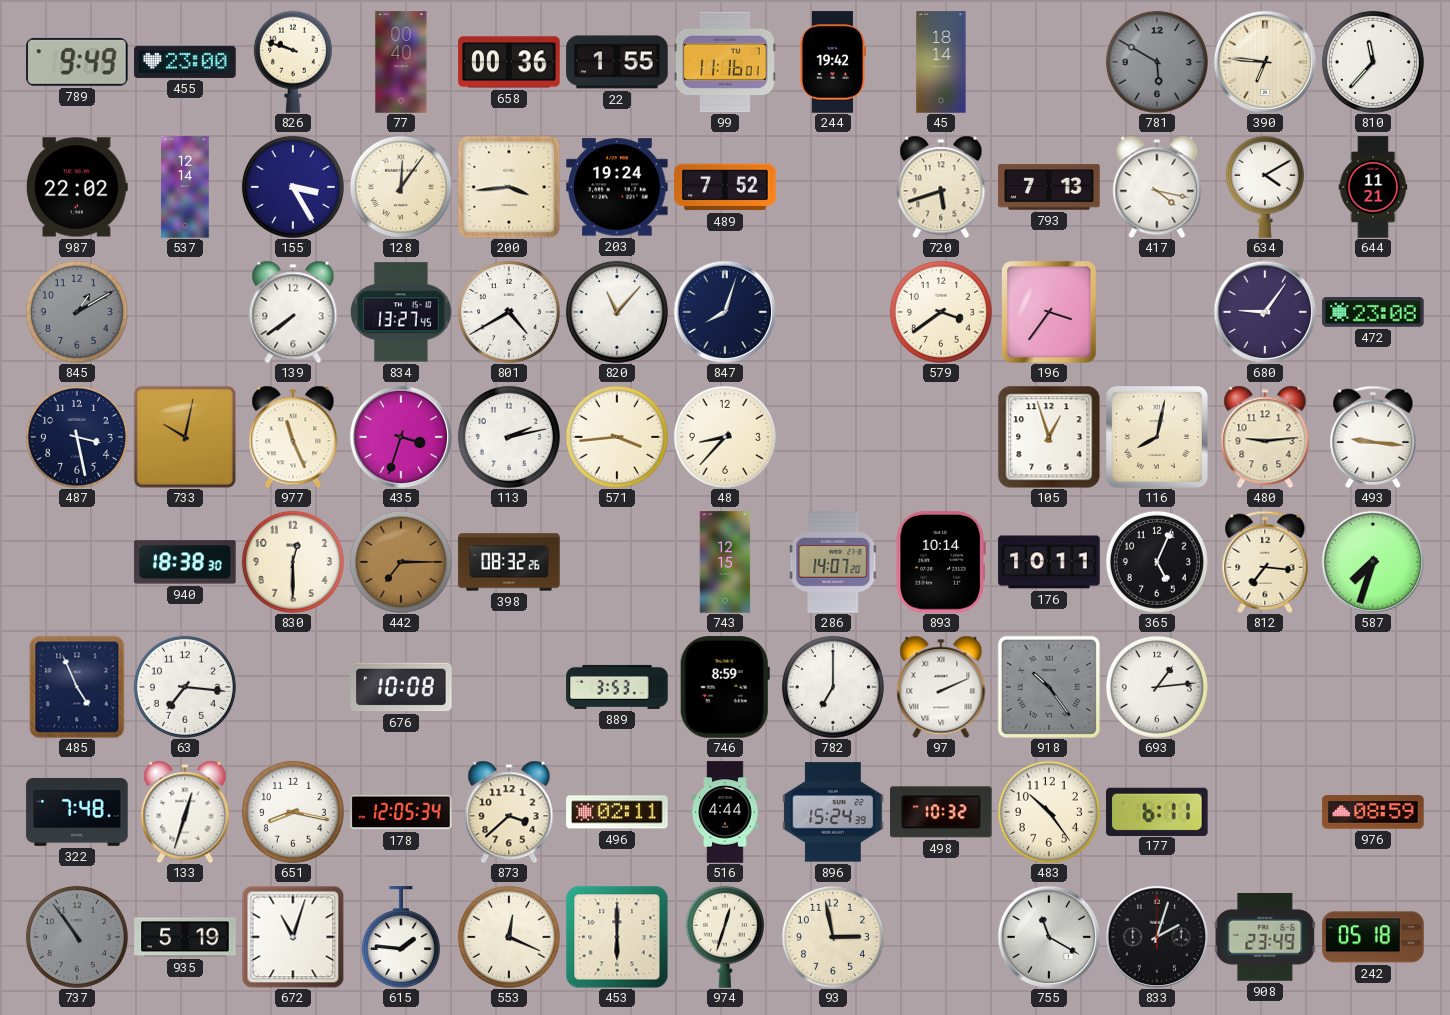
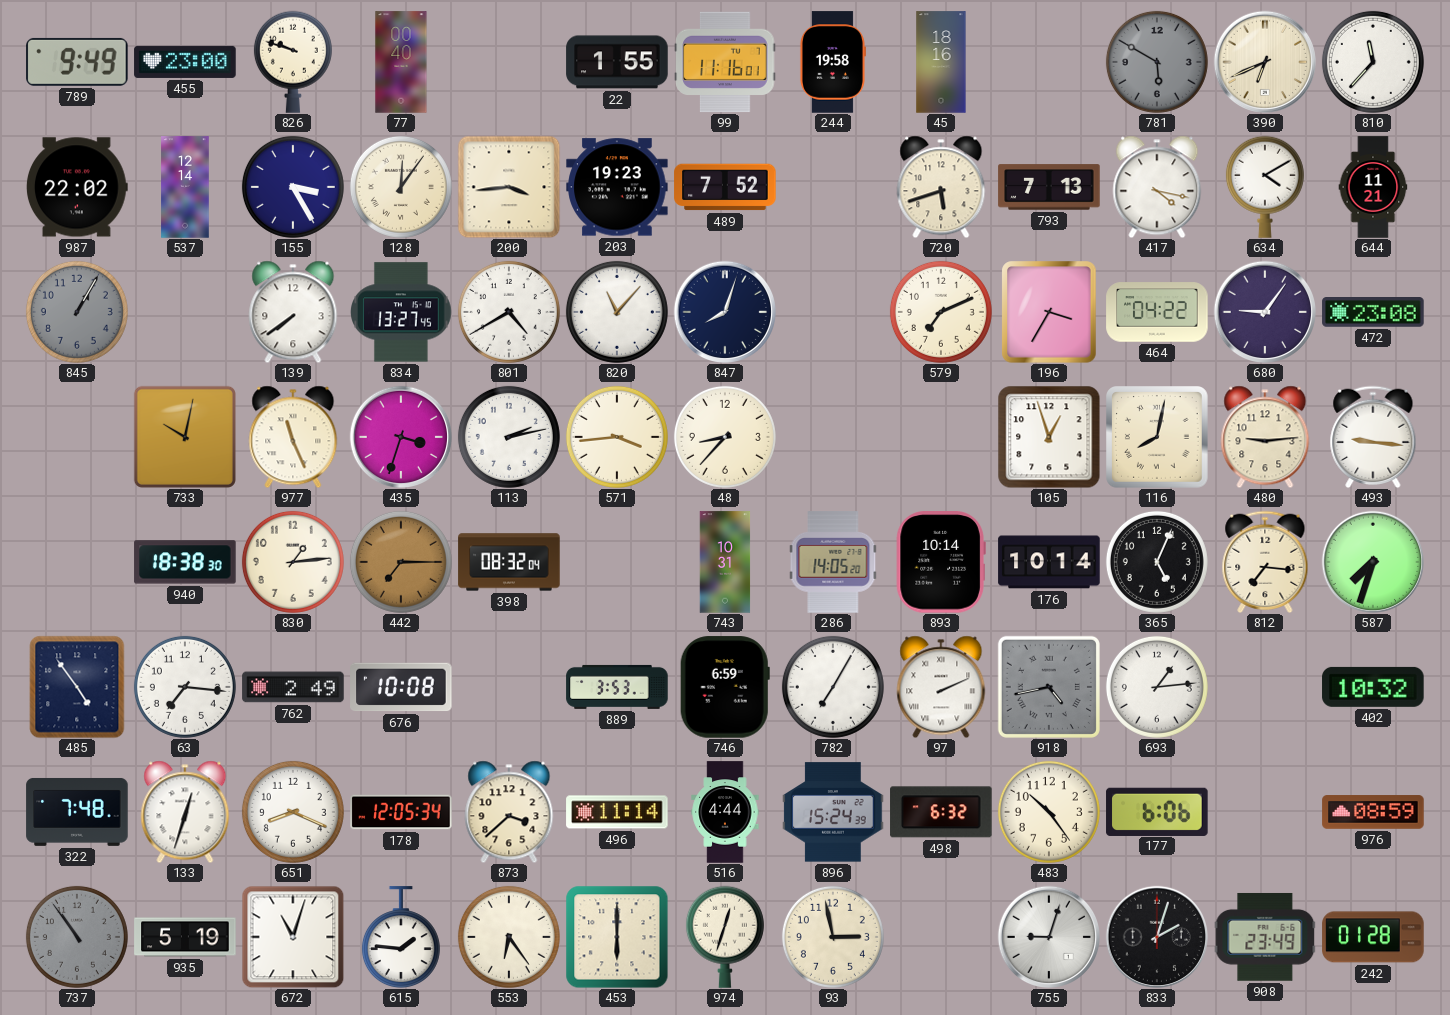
658: 00:36 -> none
244: 19:42 -> 19:58
45: 18:14 -> 18:16
390: 6:46 -> 6:41
203: 19:24 -> 19:23
845: 1:10 -> 1:05
579: 3:39 -> 7:11
196: 3:36 -> 3:35
464: none -> 04:22
487: 3:28 -> none
830: 12:30 -> 1:14
398: 08:32:26 -> 08:32:04
743: 12:15 -> 10:31
286: 14:07 -> 14:05
176: 10:11 -> 10:14
485: 4:56 -> 4:54
762: none -> 2:49
746: 8:59 -> 6:59
782: 7:00 -> 7:05
918: 10:24 -> 4:43
402: none -> 10:32
651: 8:17 -> 8:19
496: 02:11 -> 11:14
498: 10:32 -> 6:32
177: 6:11 -> 6:06
553: 12:19 -> 6:24
755: 11:20 -> 9:03
242: 05:18 -> 01:28
